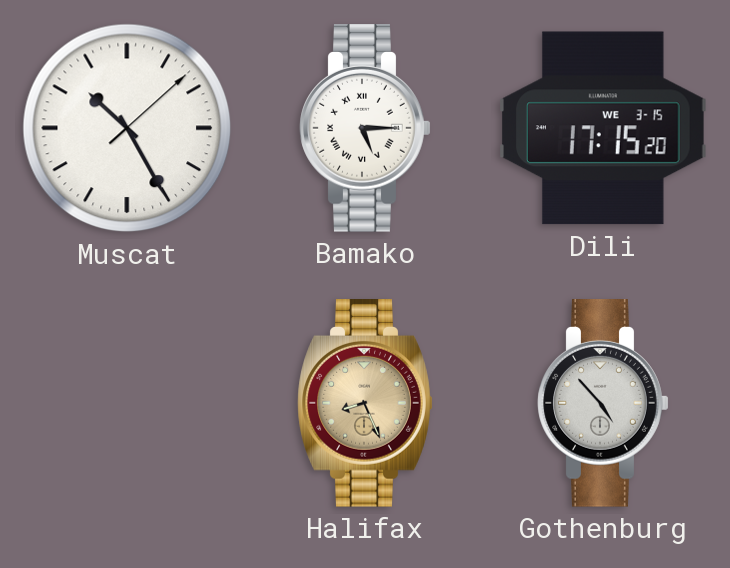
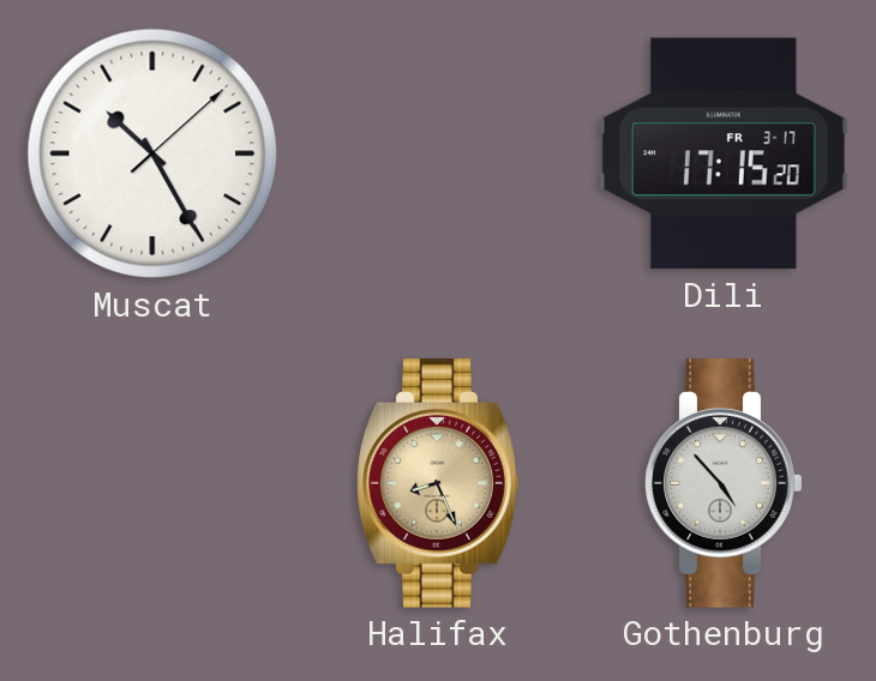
Bamako: 5:15 -> none
Dili date: WE 3-15 -> FR 3-17
